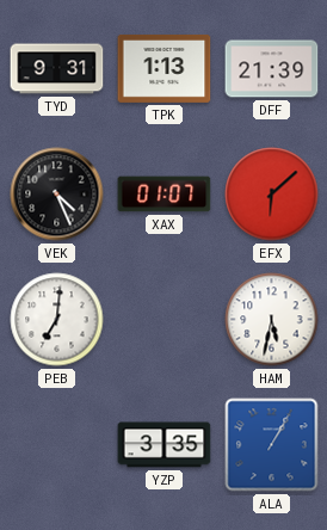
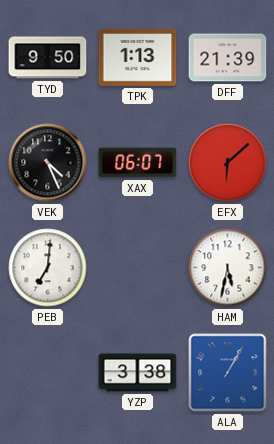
TYD: 9:31 -> 9:50
XAX: 01:07 -> 06:07
YZP: 3:35 -> 3:38
